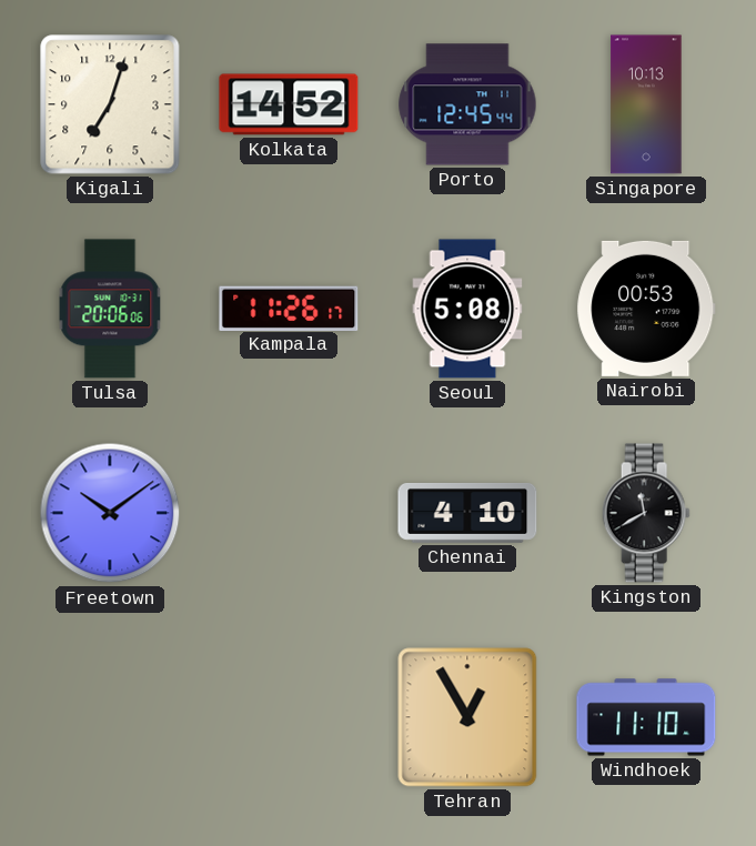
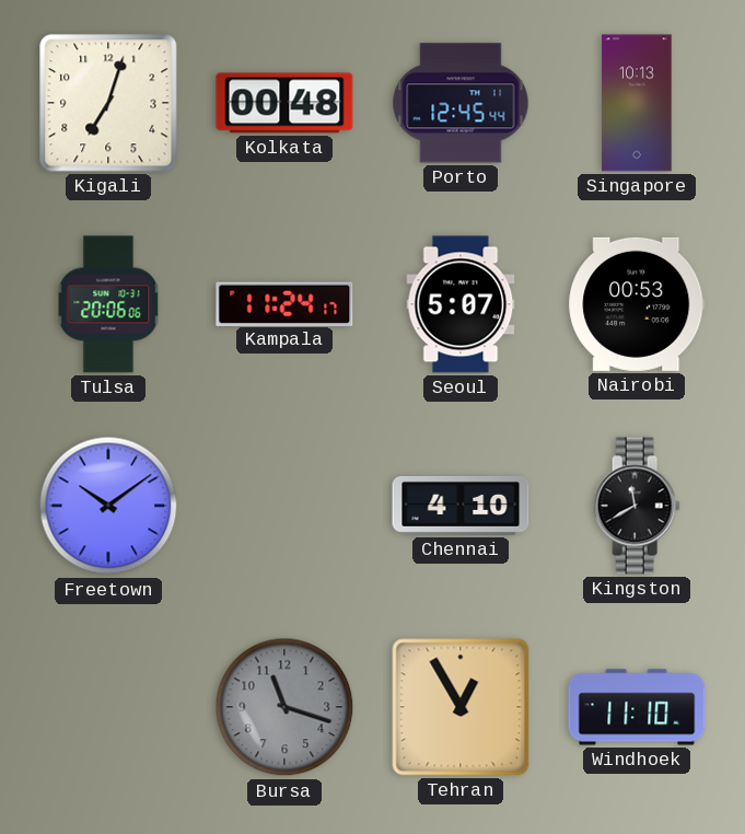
Kolkata: 14:52 -> 00:48
Kampala: 11:26 -> 11:24
Seoul: 5:08 -> 5:07
Bursa: none -> 11:18
